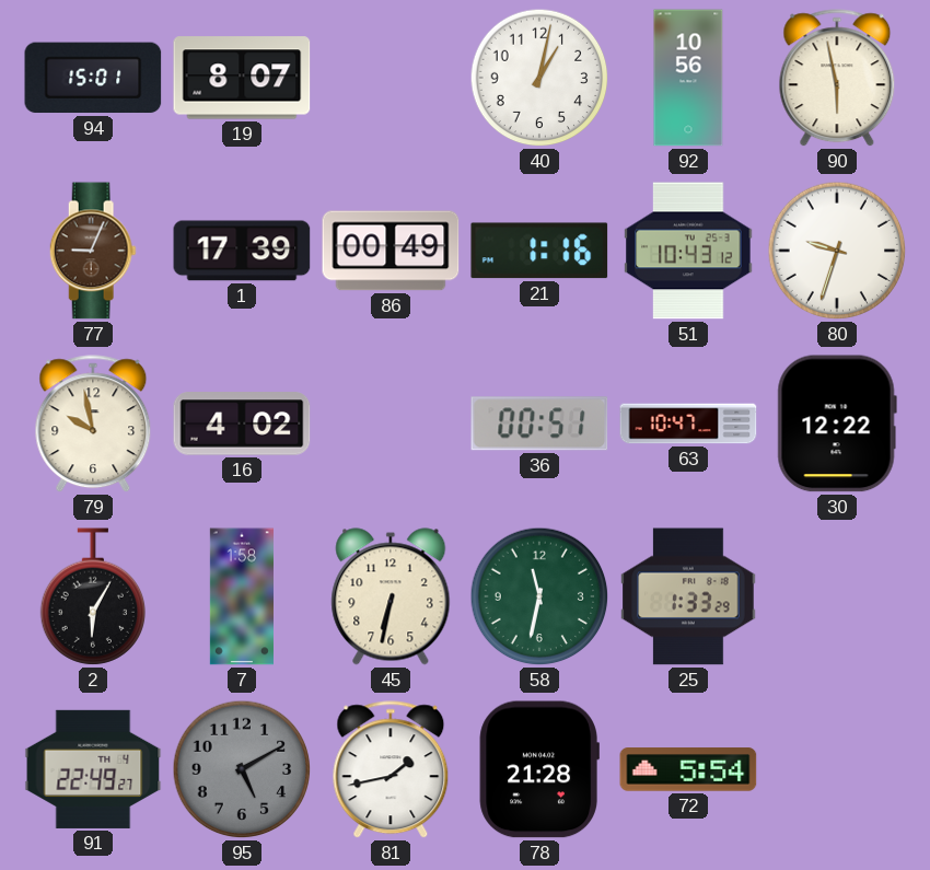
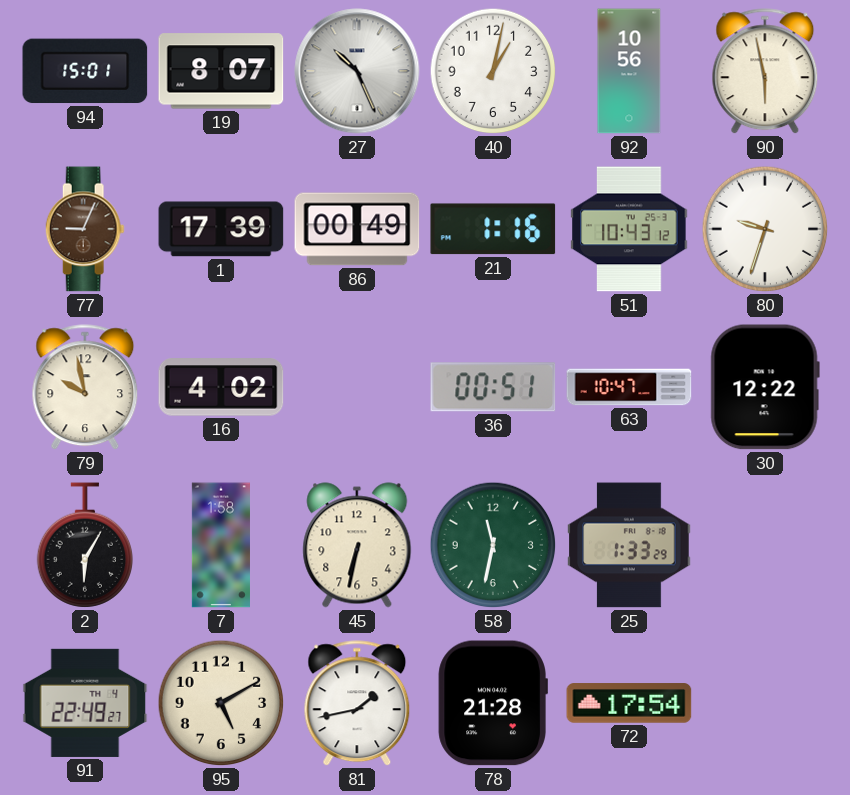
27: none -> 10:26
95 dial: grey -> cream
72: 5:54 -> 17:54
